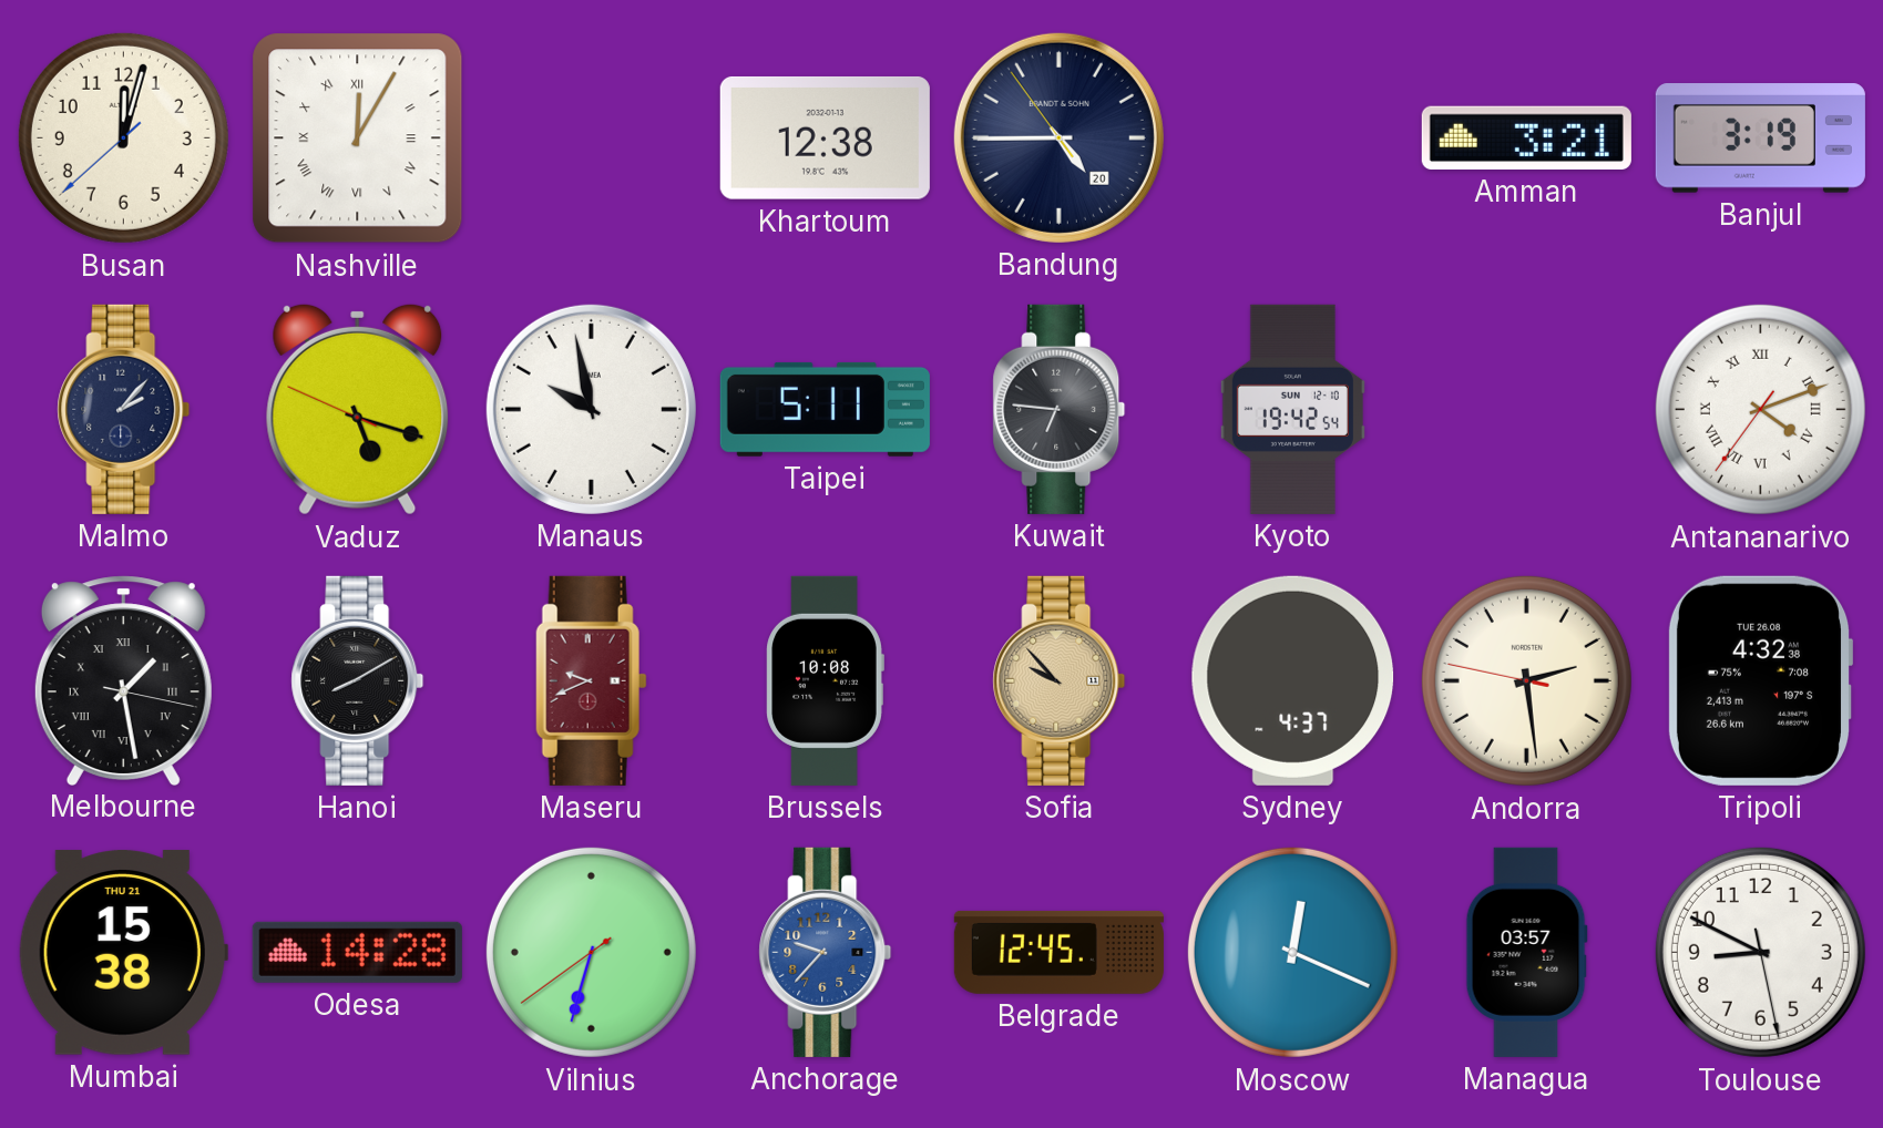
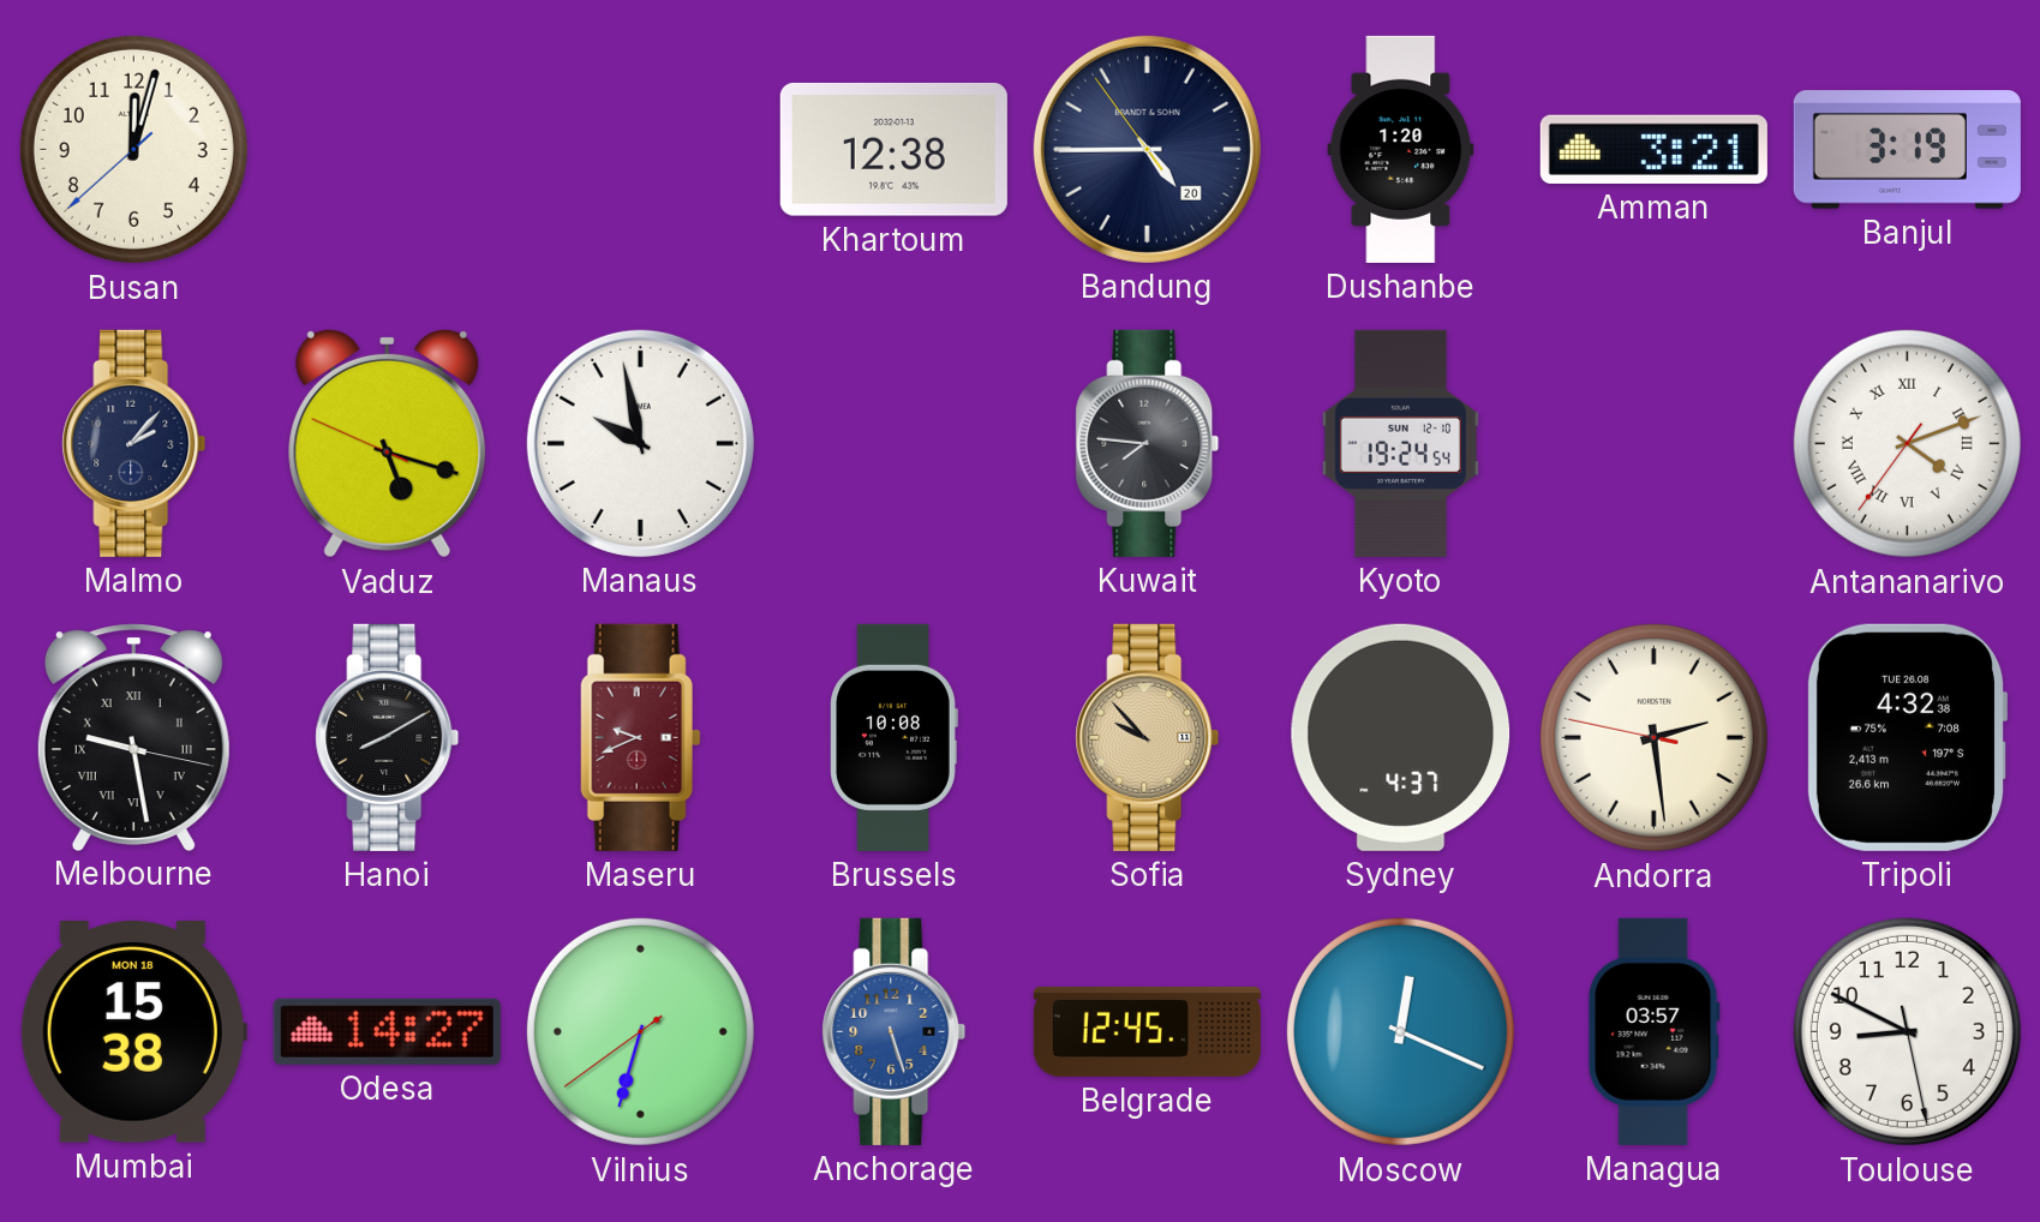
Nashville: 12:05 -> none
Dushanbe: none -> 1:20
Taipei: 5:11 -> none
Kuwait: 6:46 -> 7:46
Kyoto: 19:42 -> 19:24
Melbourne: 1:28 -> 9:28
Mumbai date: THU 21 -> MON 18
Odesa: 14:28 -> 14:27
Anchorage: 9:37 -> 5:27
